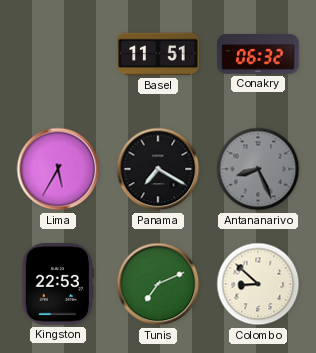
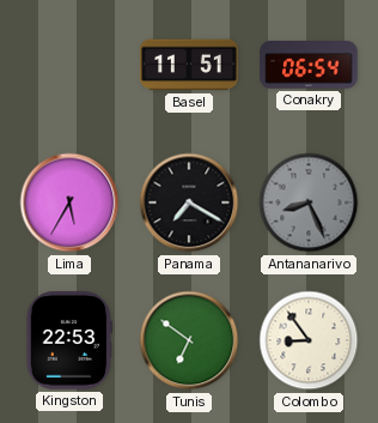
Conakry: 06:32 -> 06:54
Tunis: 7:11 -> 6:51
Colombo: 8:52 -> 8:54
